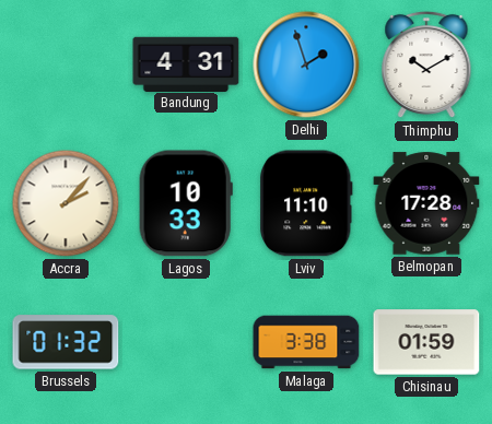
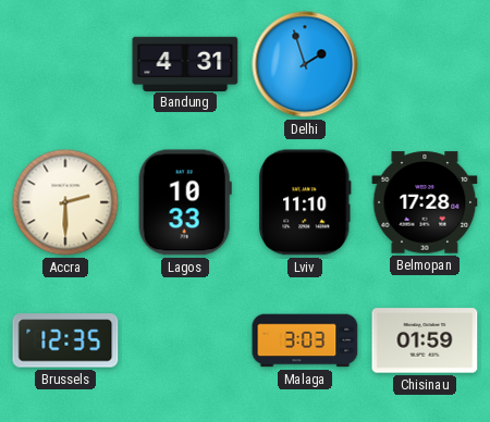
Thimphu: 10:10 -> none
Accra: 2:07 -> 2:30
Brussels: 01:32 -> 12:35
Malaga: 3:38 -> 3:03
